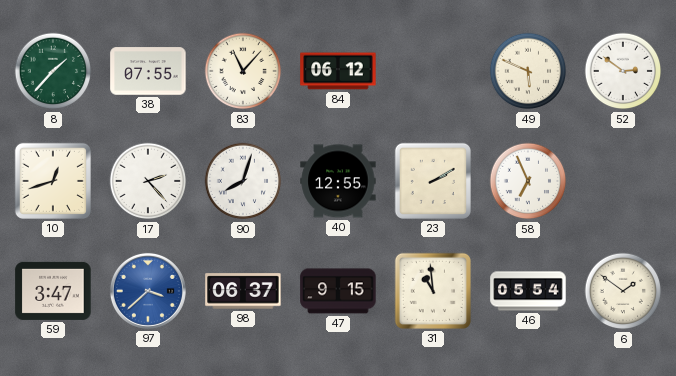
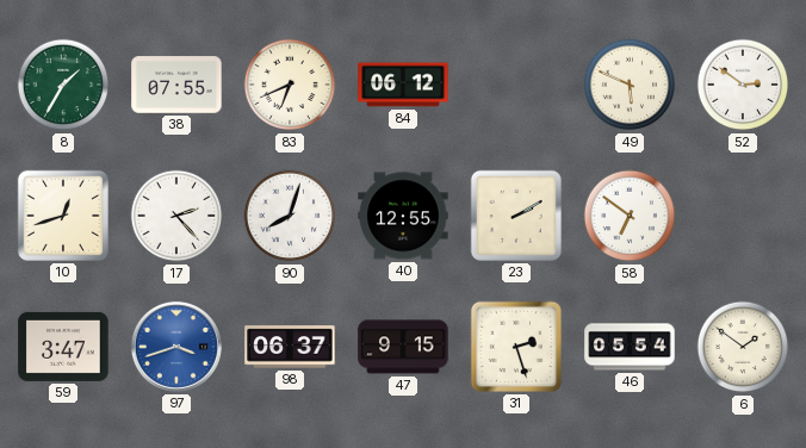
8: 1:37 -> 1:35
83: 11:07 -> 6:41
58: 6:56 -> 6:51
97: 3:38 -> 3:42
31: 10:59 -> 2:27
